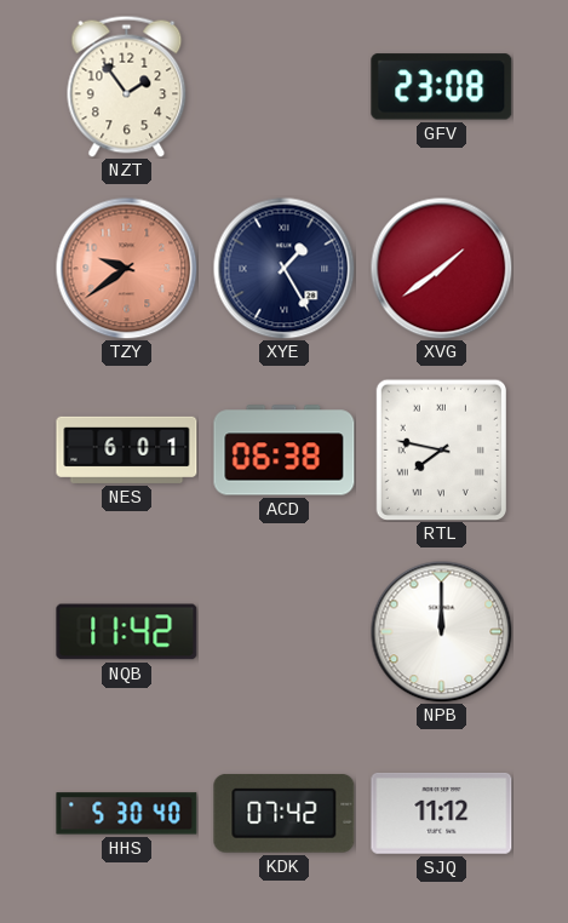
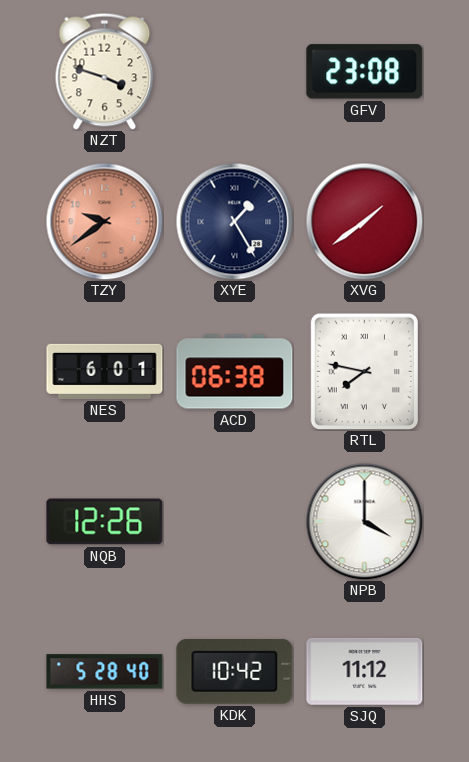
NZT: 1:54 -> 3:48
NQB: 11:42 -> 12:26
NPB: 12:00 -> 4:00
HHS: 5:30 -> 5:28
KDK: 07:42 -> 10:42
